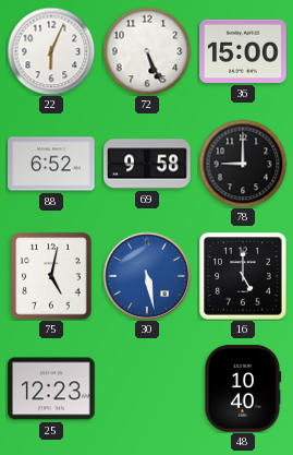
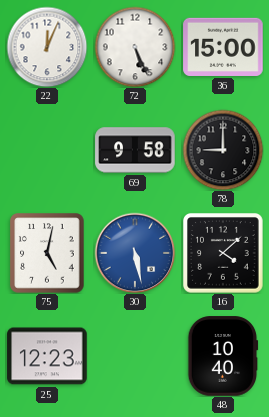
22: 6:04 -> 12:04
88: 6:52 -> none
16: 5:00 -> 4:08
